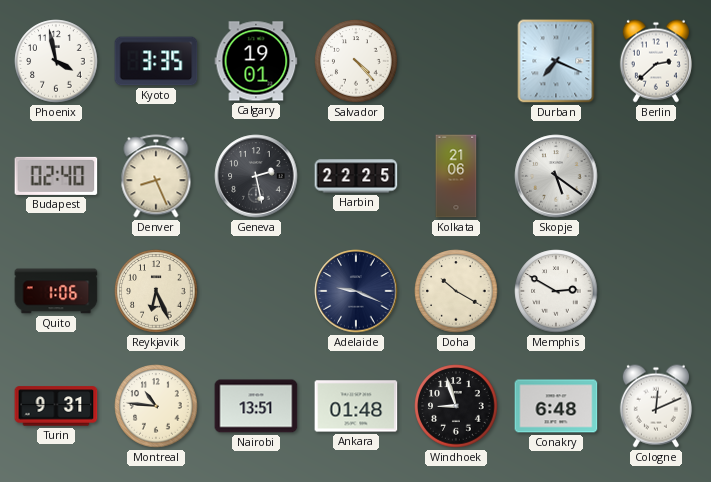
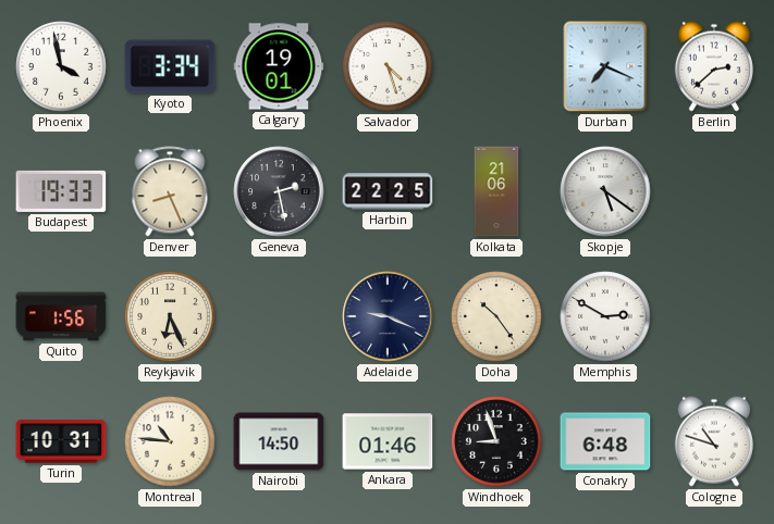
Kyoto: 3:35 -> 3:34
Salvador: 4:23 -> 4:27
Budapest: 02:40 -> 19:33
Quito: 1:06 -> 1:56
Doha: 10:20 -> 10:24
Turin: 9:31 -> 10:31
Nairobi: 13:51 -> 14:50
Ankara: 01:48 -> 01:46
Cologne: 12:11 -> 10:48
